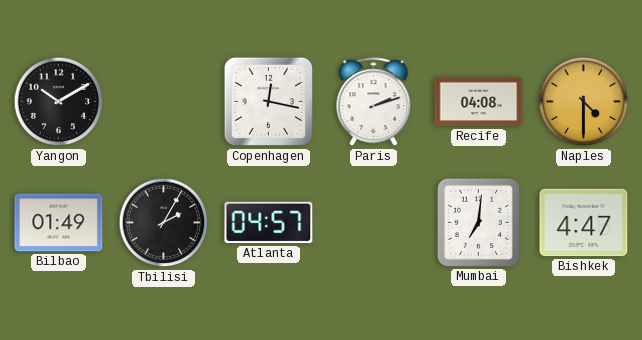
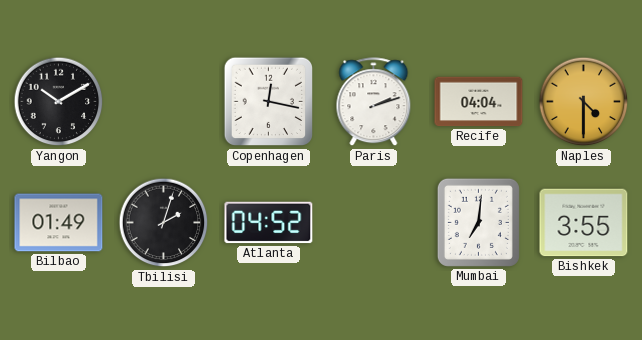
Recife: 04:08 -> 04:04
Tbilisi: 2:05 -> 2:03
Atlanta: 04:57 -> 04:52
Bishkek: 4:47 -> 3:55
